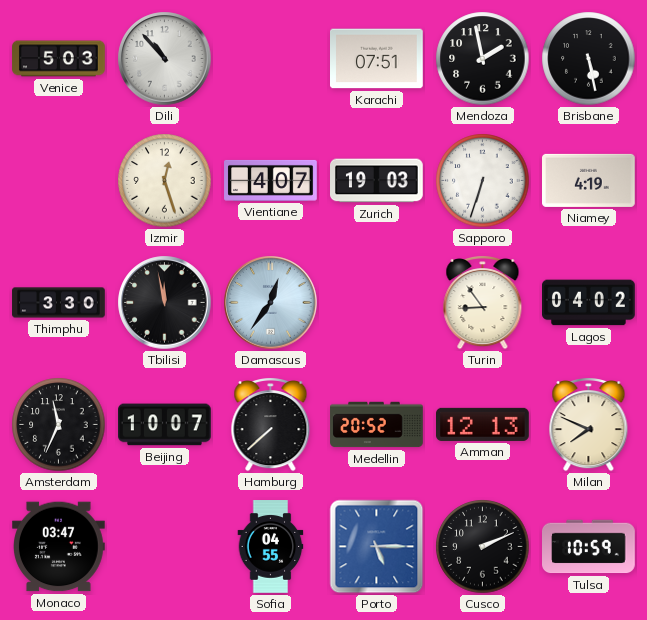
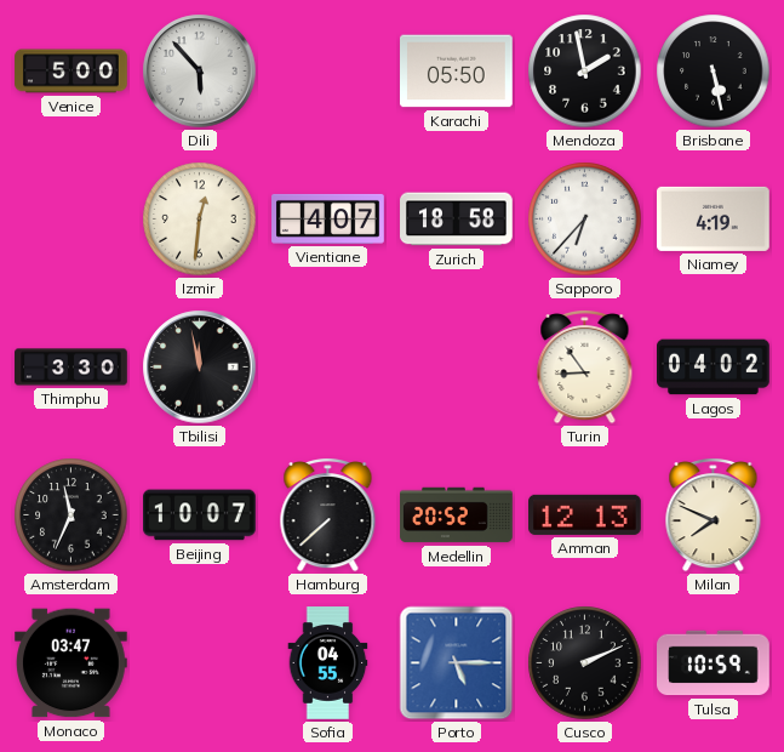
Venice: 5:03 -> 5:00
Dili: 10:53 -> 5:53
Karachi: 07:51 -> 05:50
Izmir: 12:27 -> 12:31
Zurich: 19:03 -> 18:58
Sapporo: 6:33 -> 6:37
Damascus: 12:36 -> none
